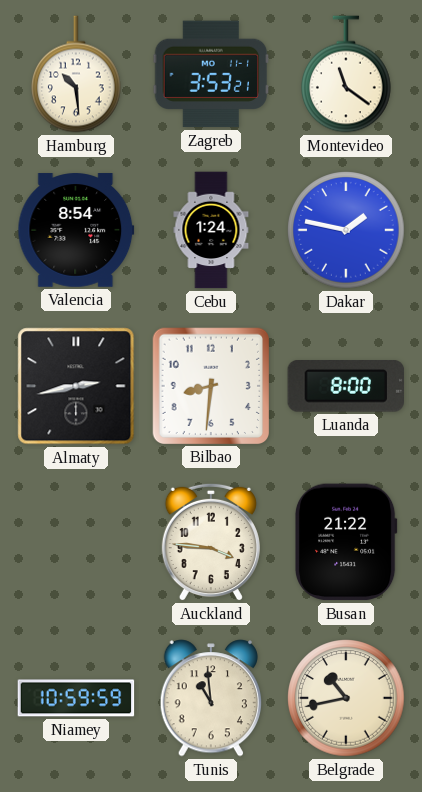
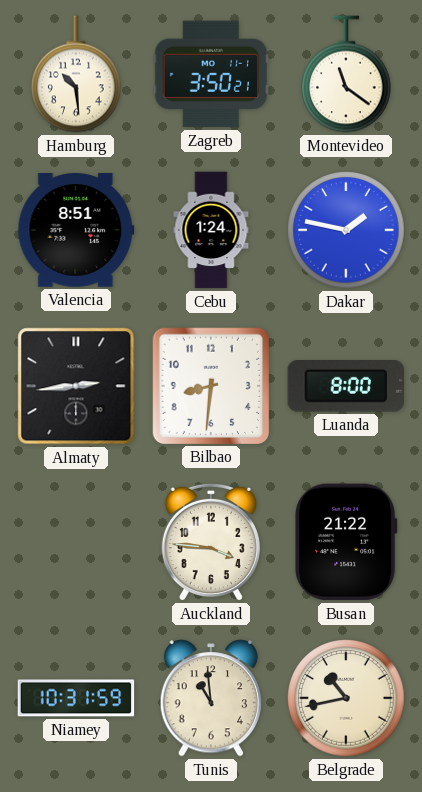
Zagreb: 3:53 -> 3:50
Valencia: 8:54 -> 8:51
Almaty: 2:43 -> 2:44
Niamey: 10:59 -> 10:31
